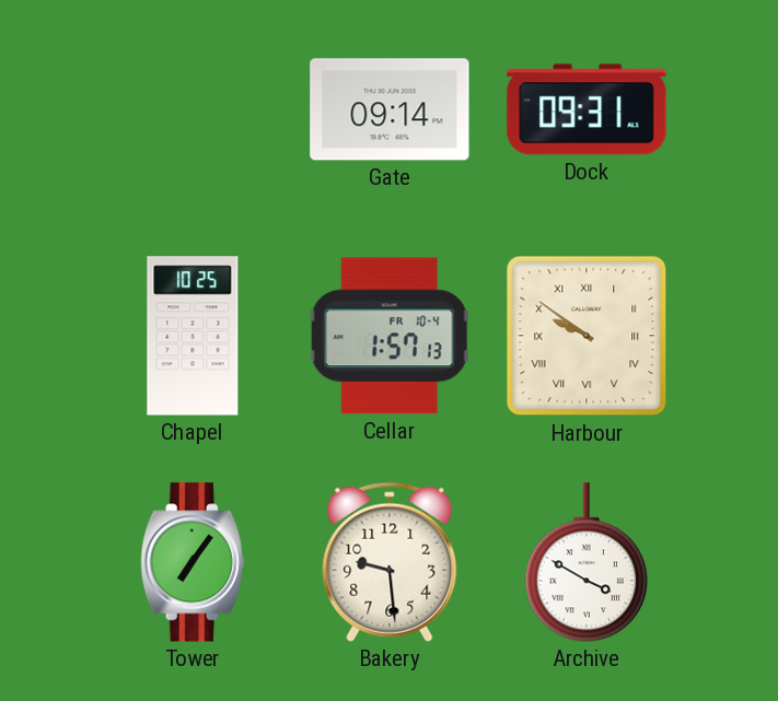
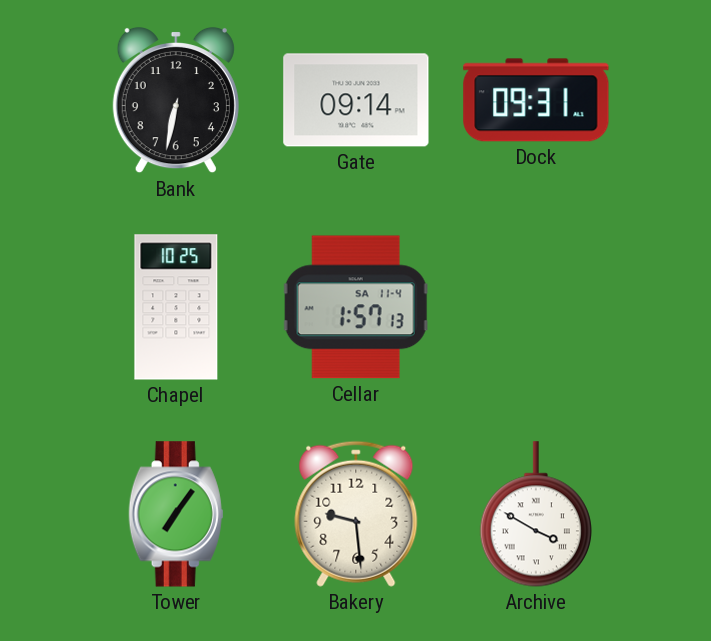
Bank: none -> 6:32
Cellar date: FR 10-4 -> SA 11-4
Harbour: 9:51 -> none
